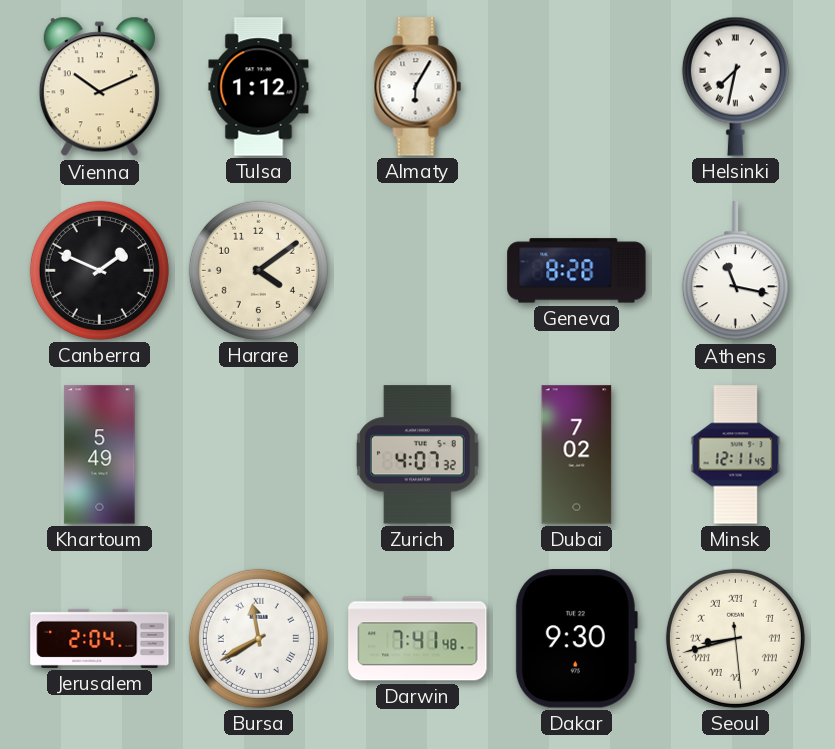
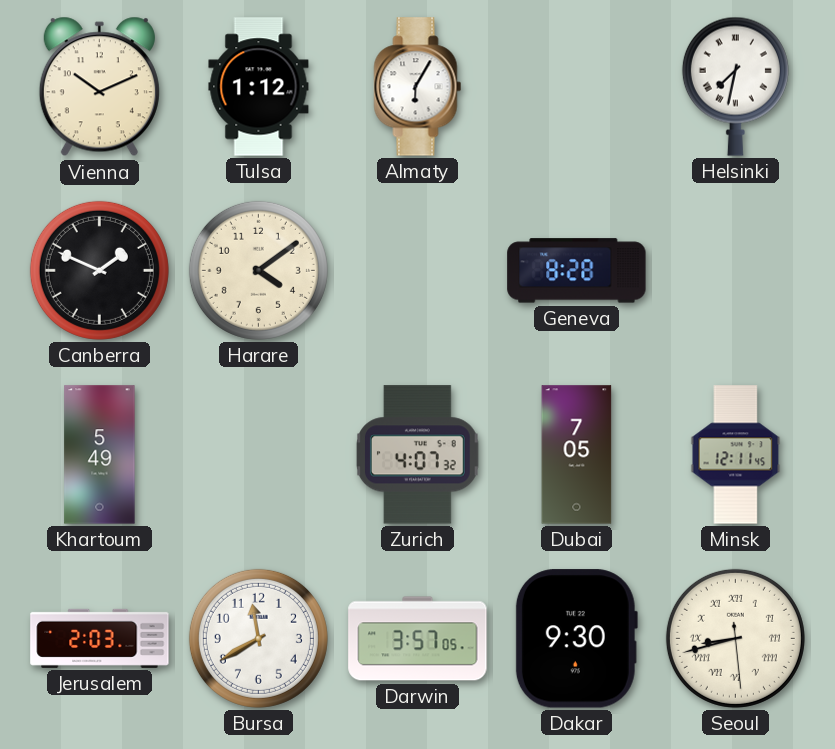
Athens: 11:17 -> none
Dubai: 7:02 -> 7:05
Jerusalem: 2:04 -> 2:03
Bursa numerals: Roman -> Arabic
Darwin: 7:41 -> 3:57
